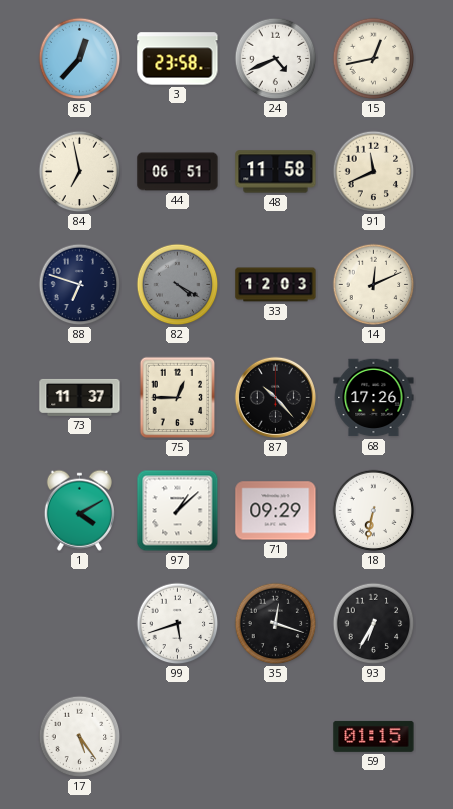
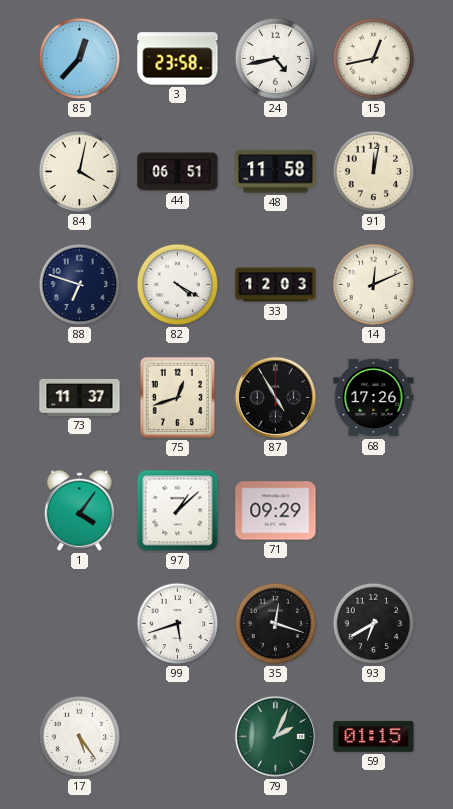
24: 4:41 -> 4:43
84: 6:58 -> 4:02
91: 11:41 -> 12:02
82 dial: grey -> white
75: 12:45 -> 12:42
87: 10:23 -> 4:55
1: 4:10 -> 4:06
18: 6:32 -> none
93: 6:35 -> 6:40
79: none -> 2:04
